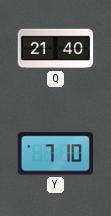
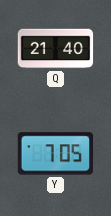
Y: 7:10 -> 7:05
